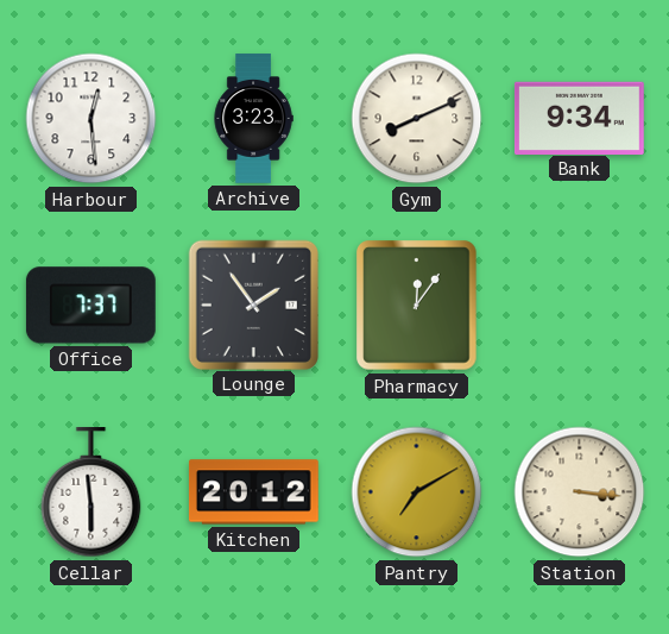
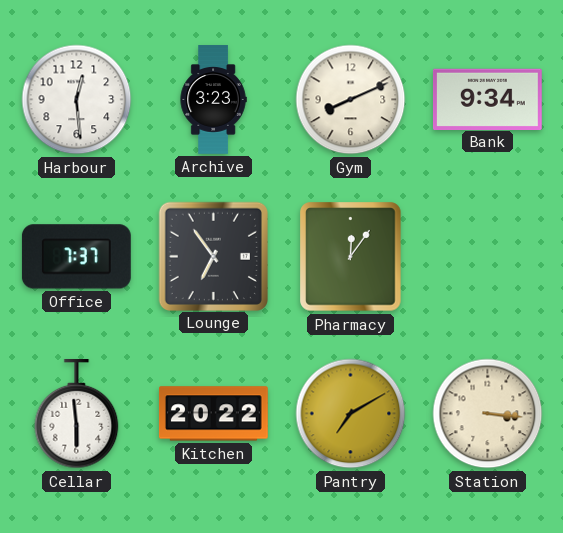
Lounge: 1:54 -> 6:54
Kitchen: 20:12 -> 20:22
